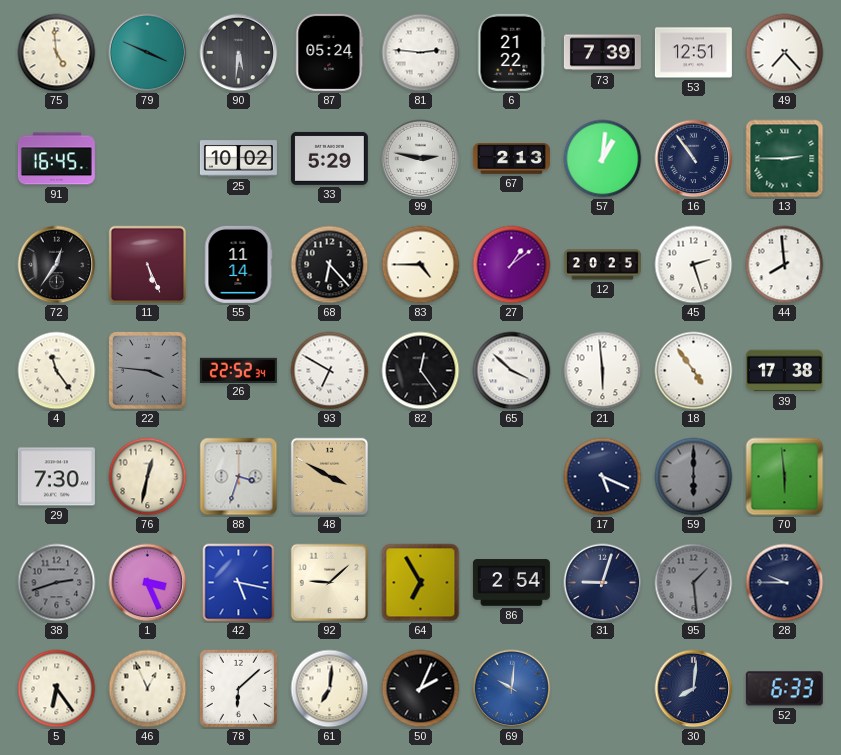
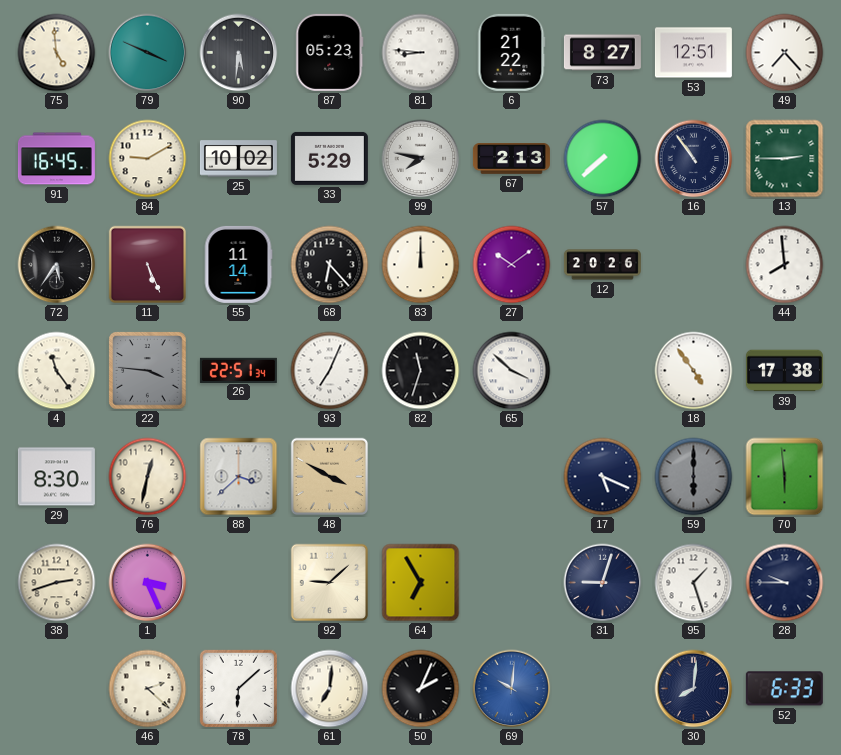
87: 05:24 -> 05:23
81: 2:46 -> 8:46
73: 7:39 -> 8:27
84: none -> 9:10
99: 2:47 -> 7:47
57: 1:01 -> 7:38
72: 12:36 -> 5:36
83: 4:45 -> 12:00
27: 1:09 -> 10:09
12: 20:25 -> 20:26
45: 2:27 -> none
26: 22:52 -> 22:51
93: 6:50 -> 7:04
82: 12:24 -> 11:33
21: 5:59 -> none
29: 7:30 -> 8:30
88: 3:33 -> 3:38
38 dial: grey -> cream
42: 5:17 -> none
86: 2:54 -> none
95: 1:29 -> 1:27
95 dial: grey -> white
5: 6:24 -> none
46: 12:56 -> 2:22
